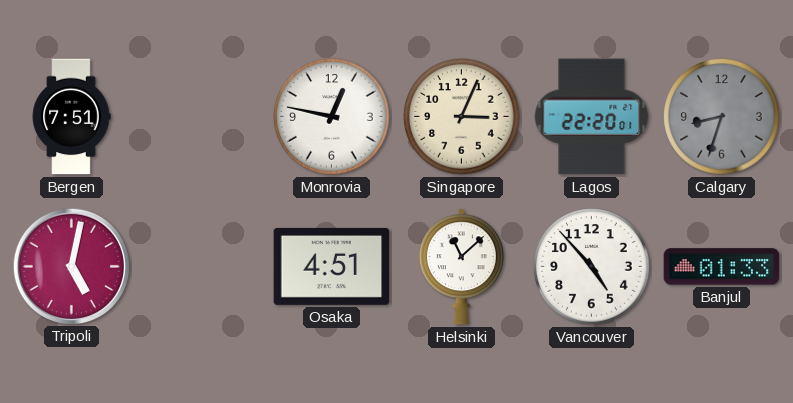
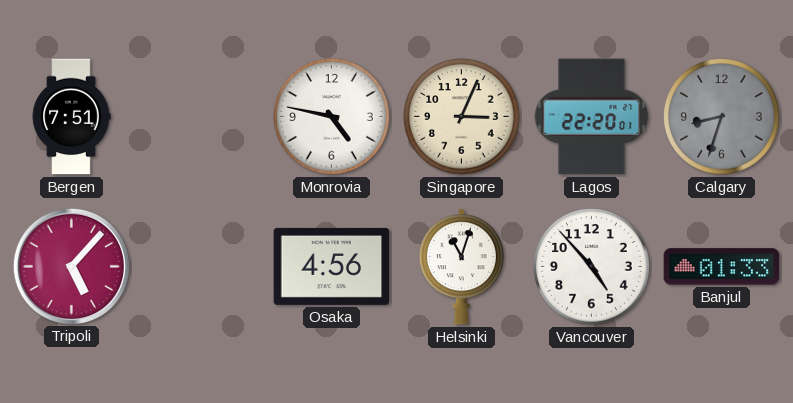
Monrovia: 12:47 -> 4:47
Tripoli: 5:02 -> 5:07
Osaka: 4:51 -> 4:56
Helsinki: 11:08 -> 11:03
